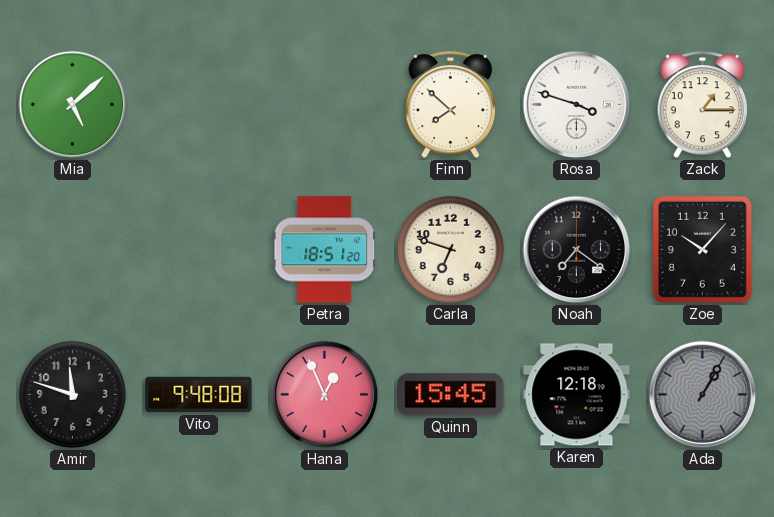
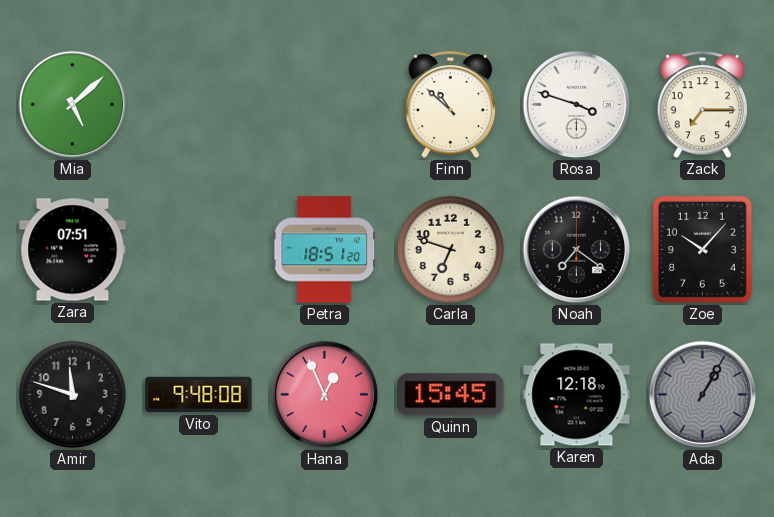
Finn: 7:52 -> 10:52
Zack: 1:15 -> 7:15
Zara: none -> 07:51
